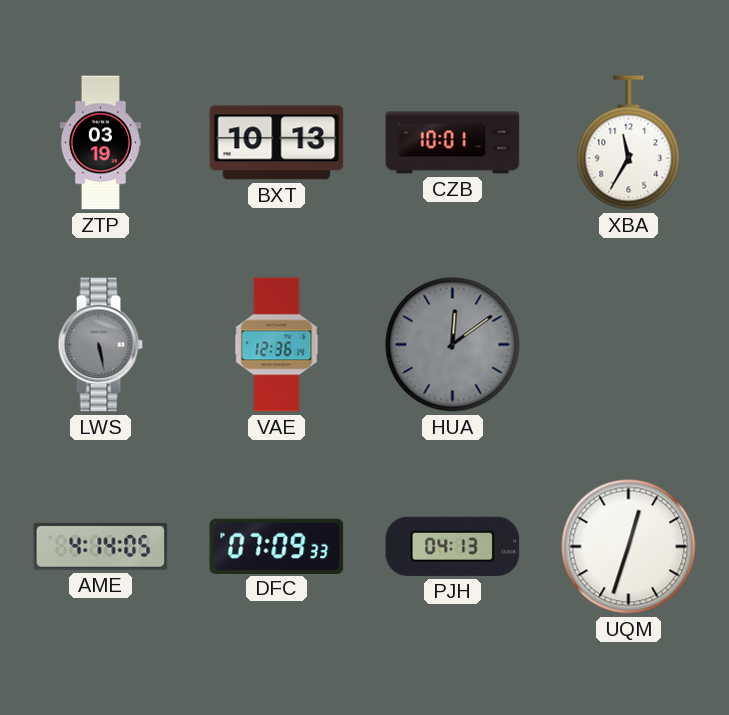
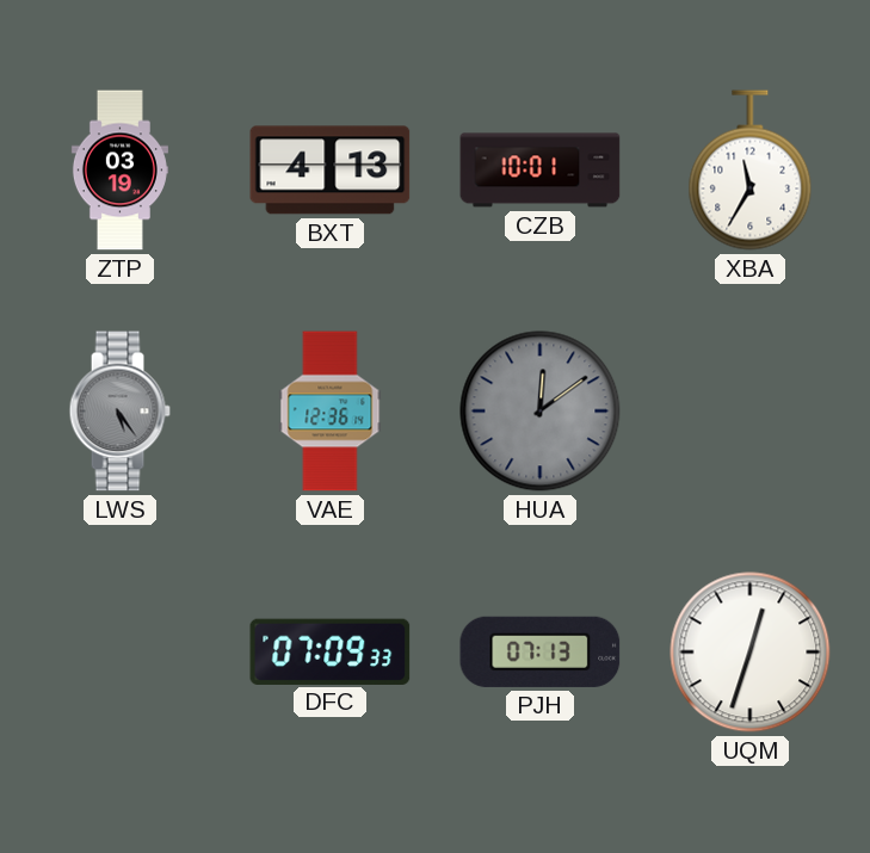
BXT: 10:13 -> 4:13
LWS: 5:28 -> 5:24
AME: 4:14 -> none
PJH: 04:13 -> 07:13
